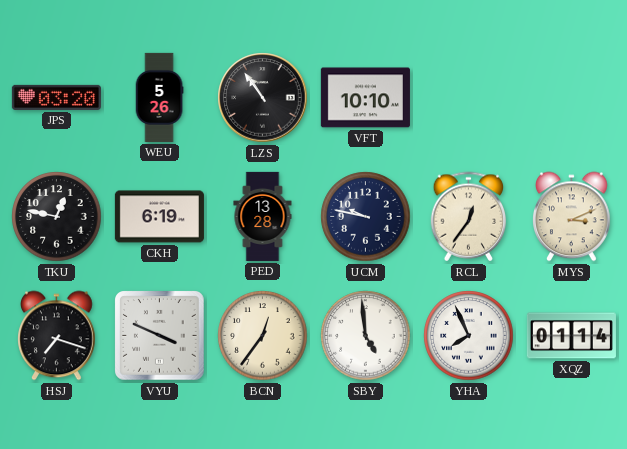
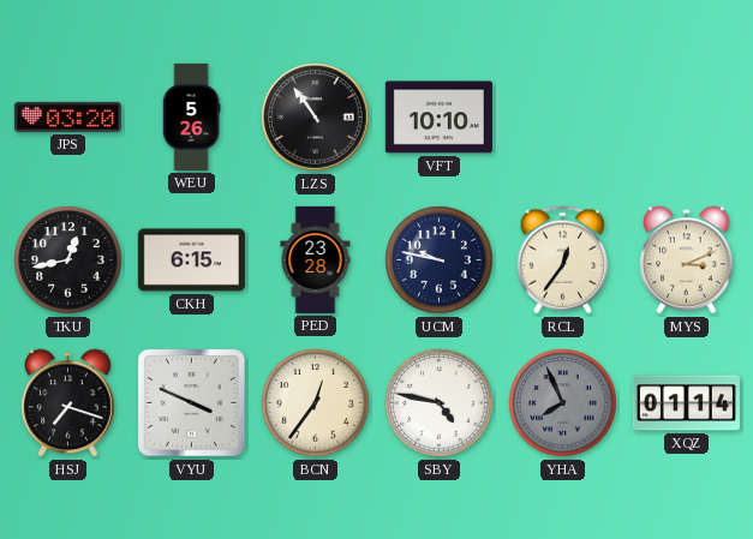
TKU: 12:47 -> 12:43
CKH: 6:19 -> 6:15
PED: 13:28 -> 23:28
SBY: 4:59 -> 4:47
YHA dial: white -> grey
